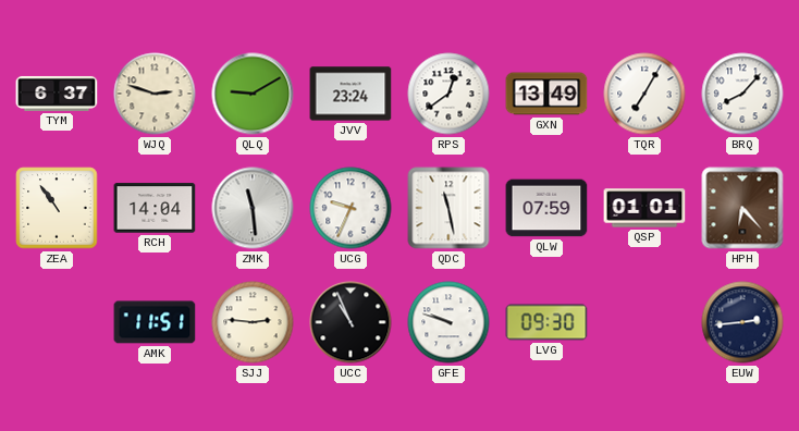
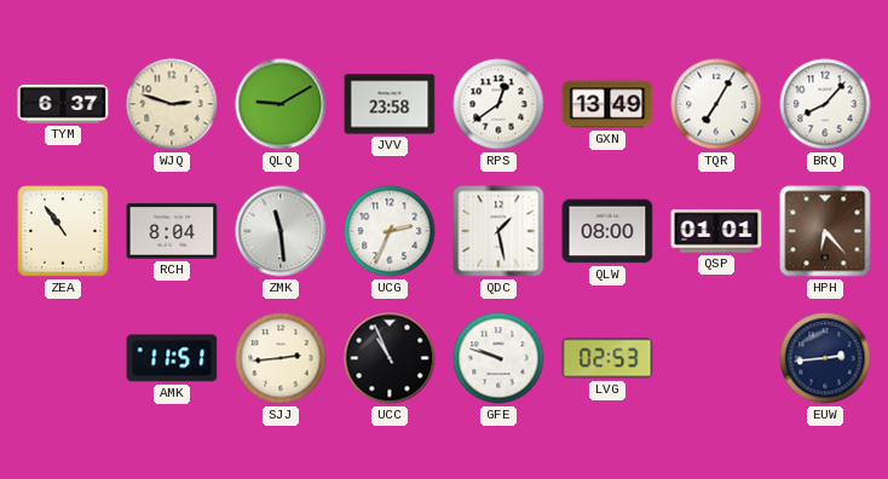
JVV: 23:24 -> 23:58
RCH: 14:04 -> 8:04
UCG: 9:34 -> 2:34
QDC: 11:28 -> 1:28
QLW: 07:59 -> 08:00
SJJ: 2:46 -> 2:44
LVG: 09:30 -> 02:53
